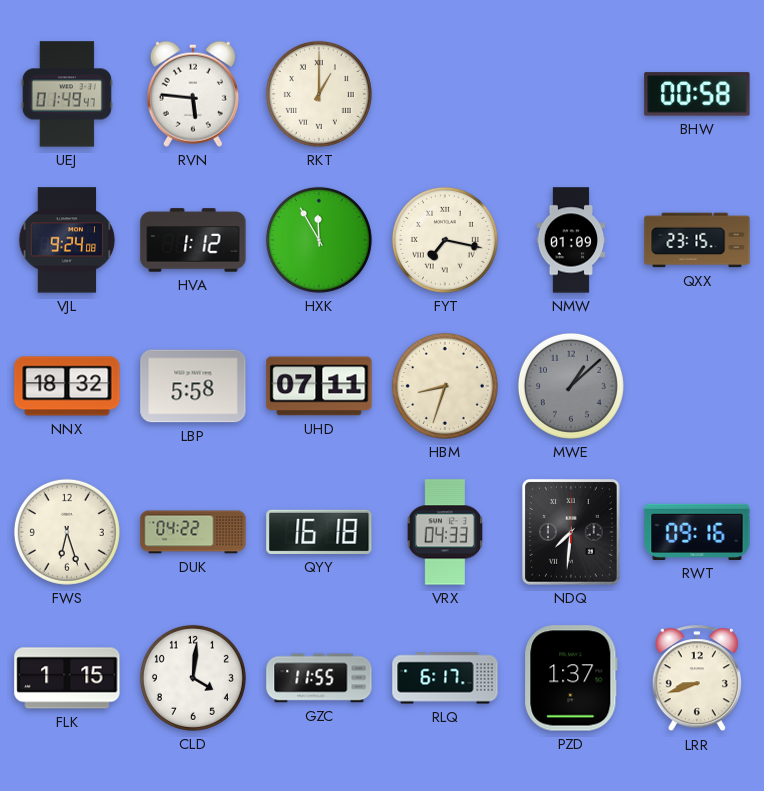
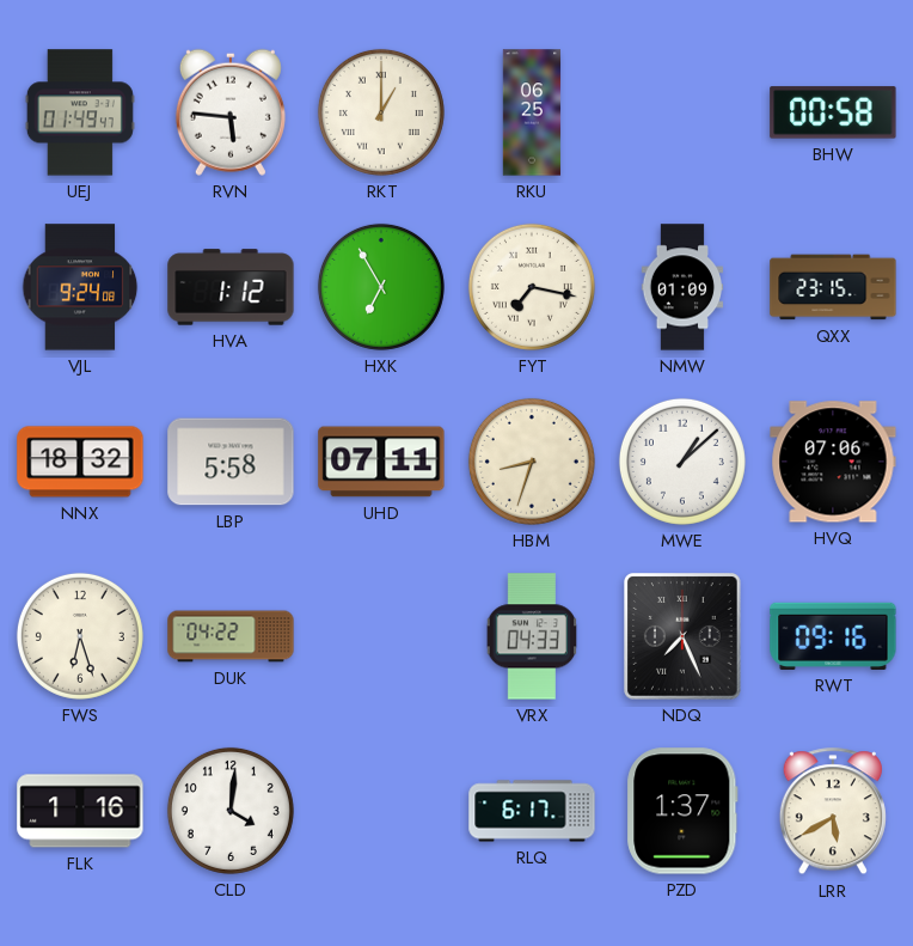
RKU: none -> 06:25
HXK: 11:55 -> 6:55
MWE dial: grey -> white
HVQ: none -> 07:06
QYY: 16:18 -> none
NDQ: 7:31 -> 7:26
FLK: 1:15 -> 1:16
GZC: 11:55 -> none
LRR: 8:42 -> 5:40
